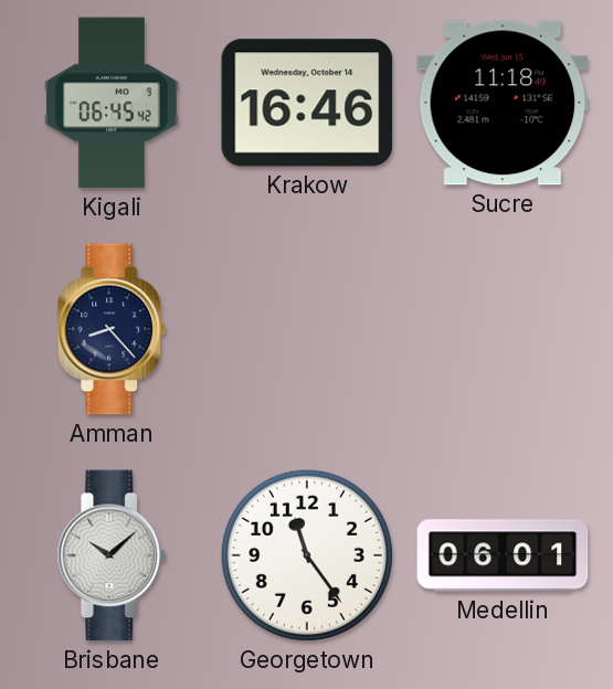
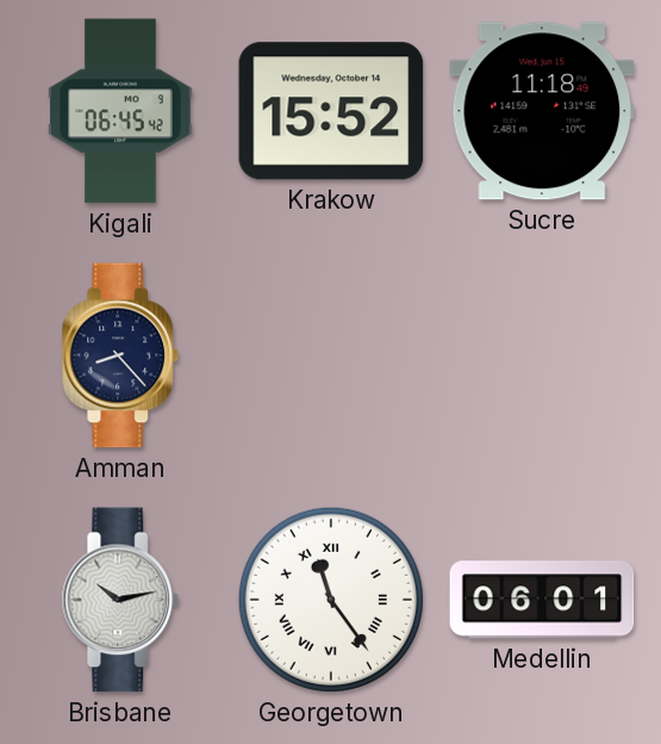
Krakow: 16:46 -> 15:52
Brisbane: 10:08 -> 10:13
Georgetown numerals: Arabic -> Roman
